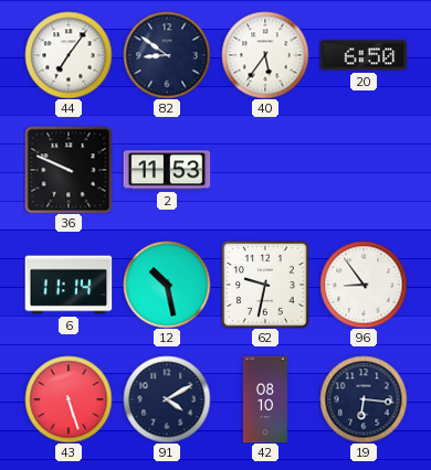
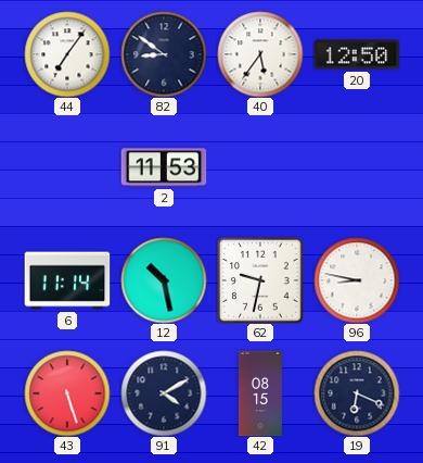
20: 6:50 -> 12:50
36: 9:49 -> none
96: 8:54 -> 8:47
42: 08:10 -> 08:15
19: 6:16 -> 6:19
